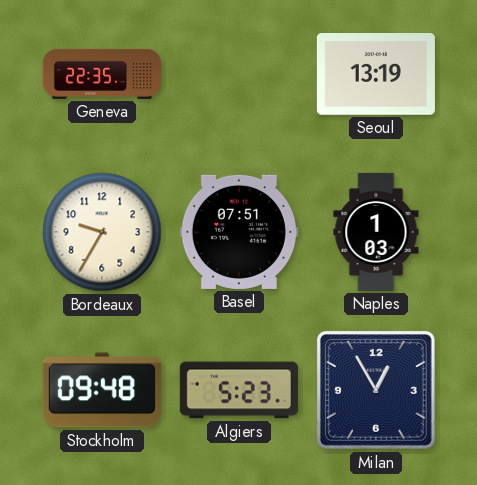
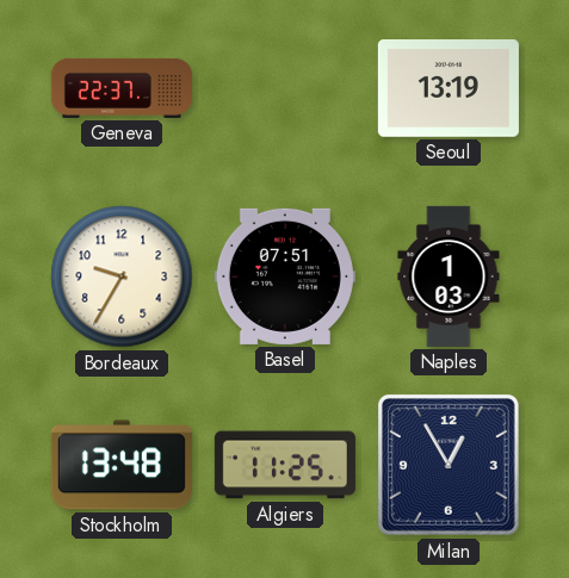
Geneva: 22:35 -> 22:37
Stockholm: 09:48 -> 13:48
Algiers: 5:23 -> 11:25
